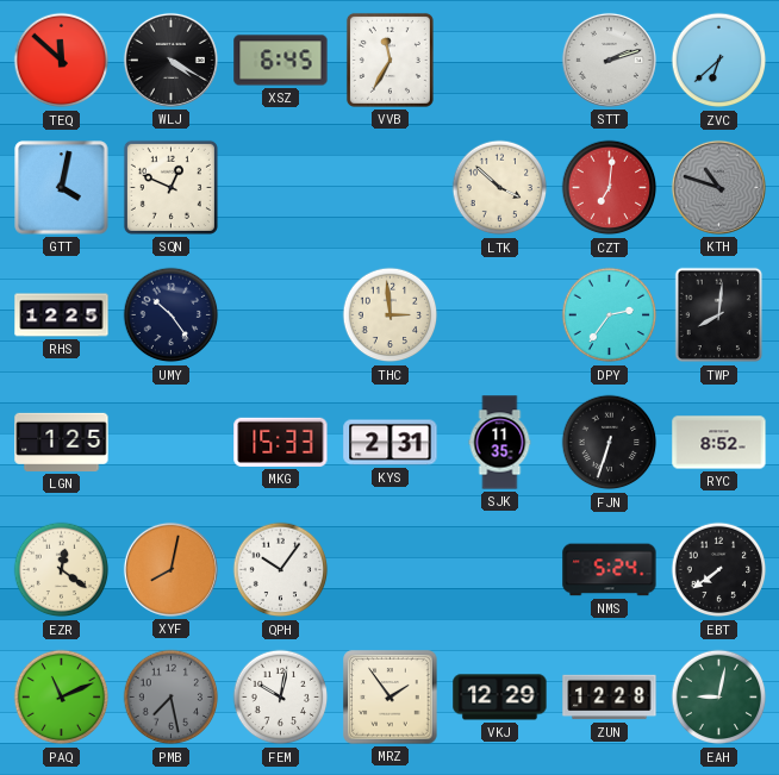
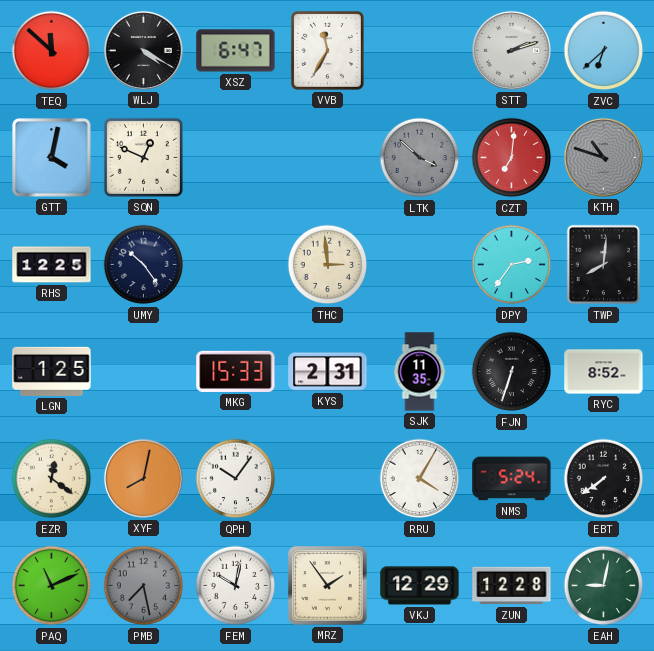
XSZ: 6:45 -> 6:47
LTK dial: cream -> grey
RRU: none -> 4:05
